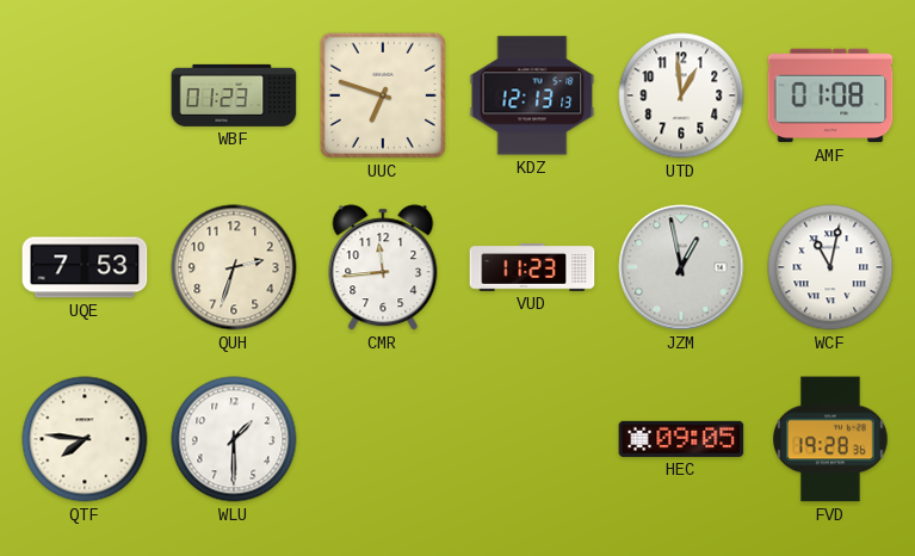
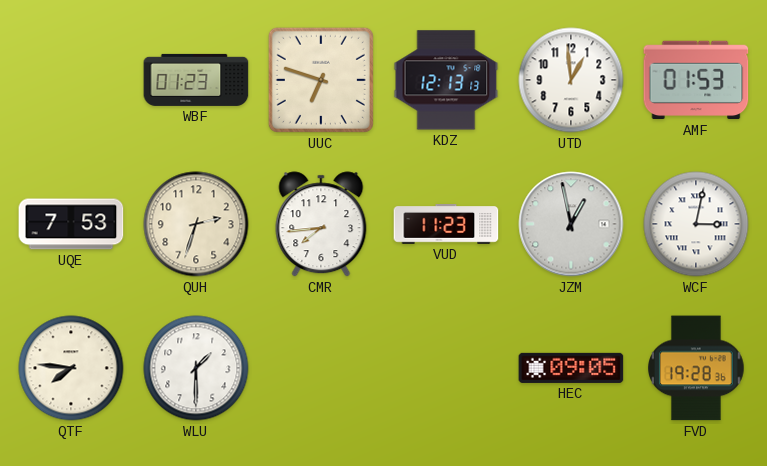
AMF: 01:08 -> 01:53
CMR: 11:44 -> 7:44
WCF: 11:02 -> 3:02
